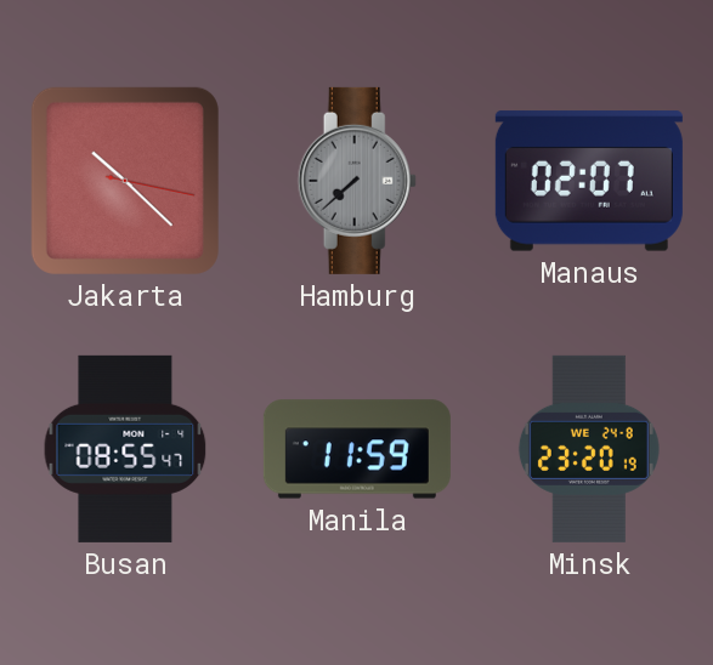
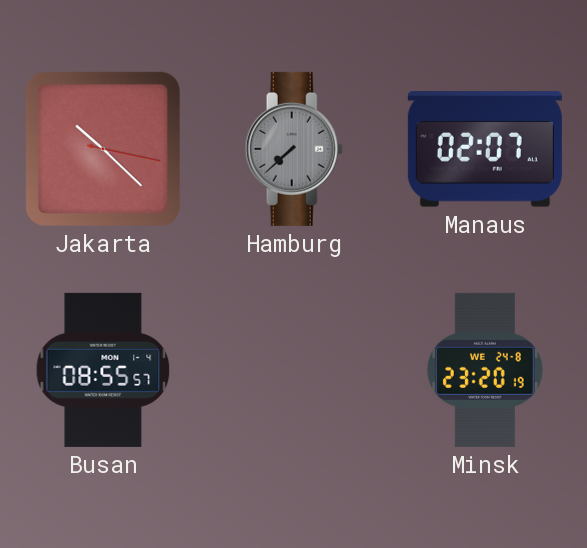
Busan: 08:55:47 -> 08:55:57
Manila: 11:59 -> none
